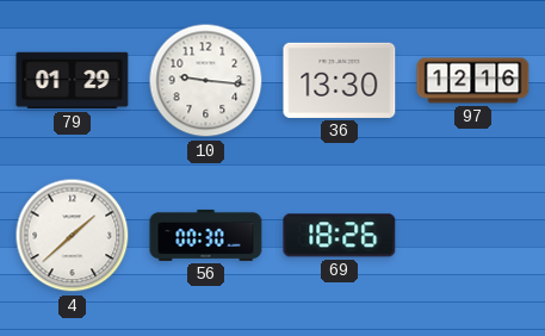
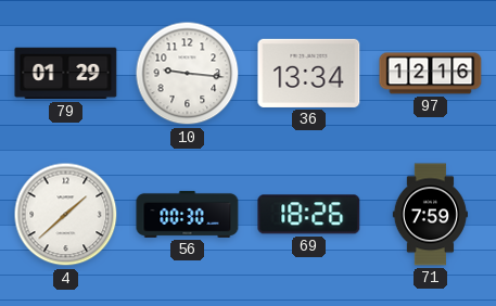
36: 13:30 -> 13:34
71: none -> 7:59
